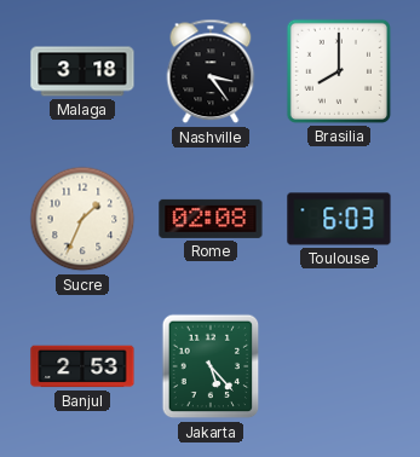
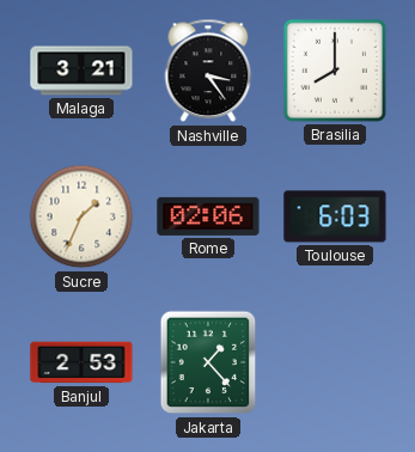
Malaga: 3:18 -> 3:21
Rome: 02:08 -> 02:06
Jakarta: 5:23 -> 1:23
